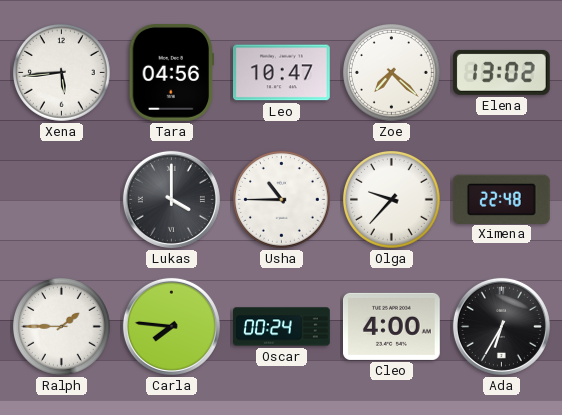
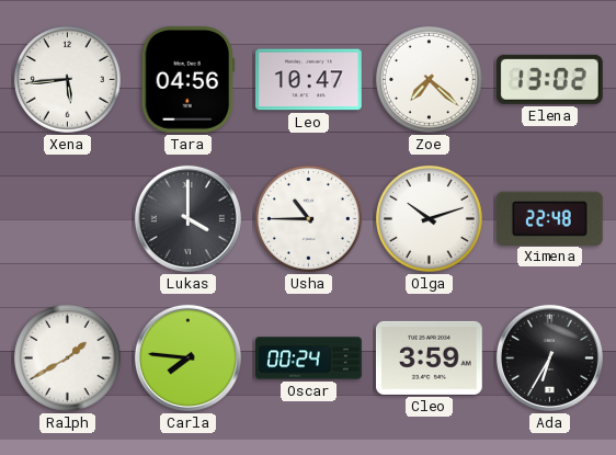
Olga: 9:37 -> 10:12
Ralph: 1:45 -> 1:40
Cleo: 4:00 -> 3:59
